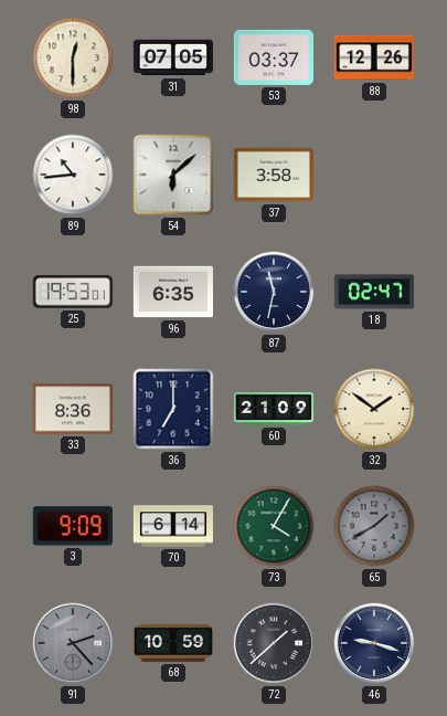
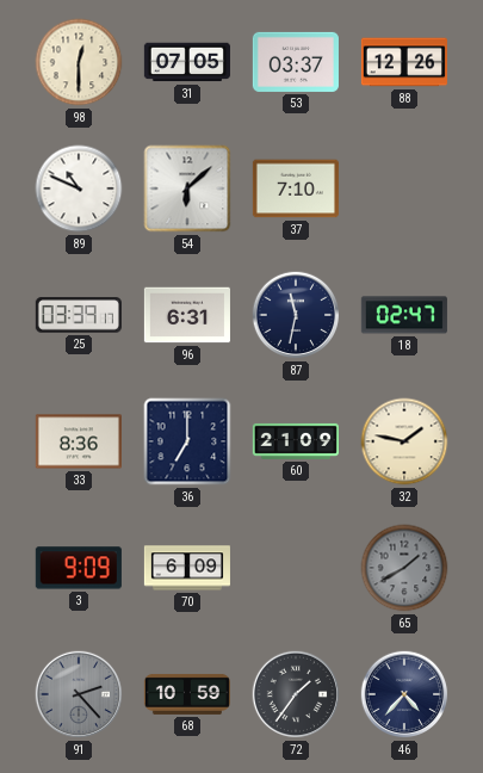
89: 10:44 -> 10:49
37: 3:58 -> 7:10
25: 19:53 -> 03:39
96: 6:35 -> 6:31
32: 1:51 -> 1:47
70: 6:14 -> 6:09
73: 4:05 -> none
72: 1:38 -> 1:36
46: 9:18 -> 4:37
